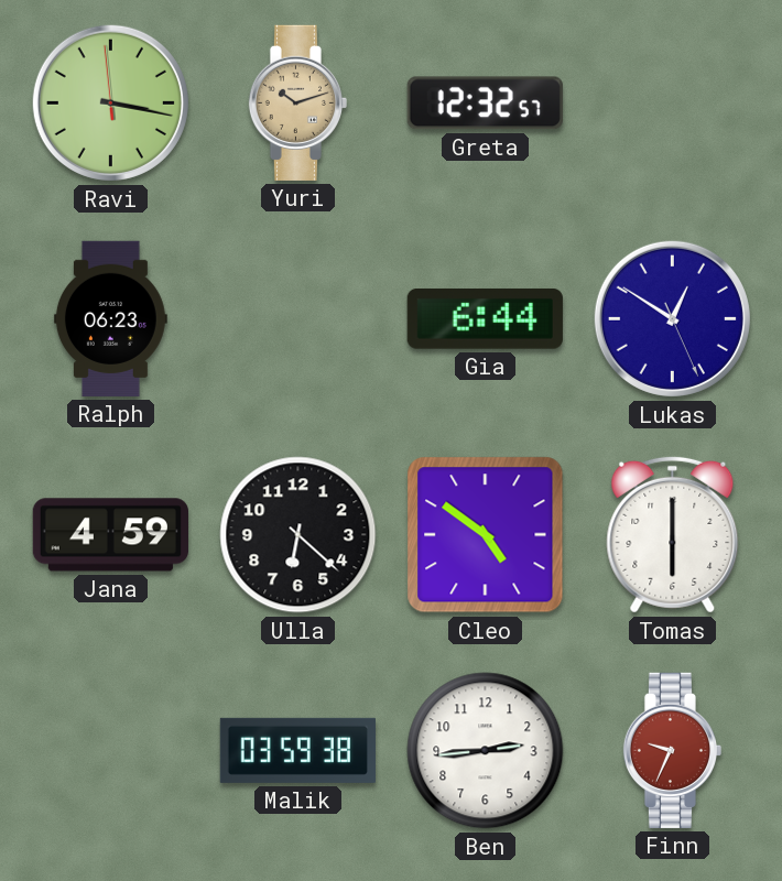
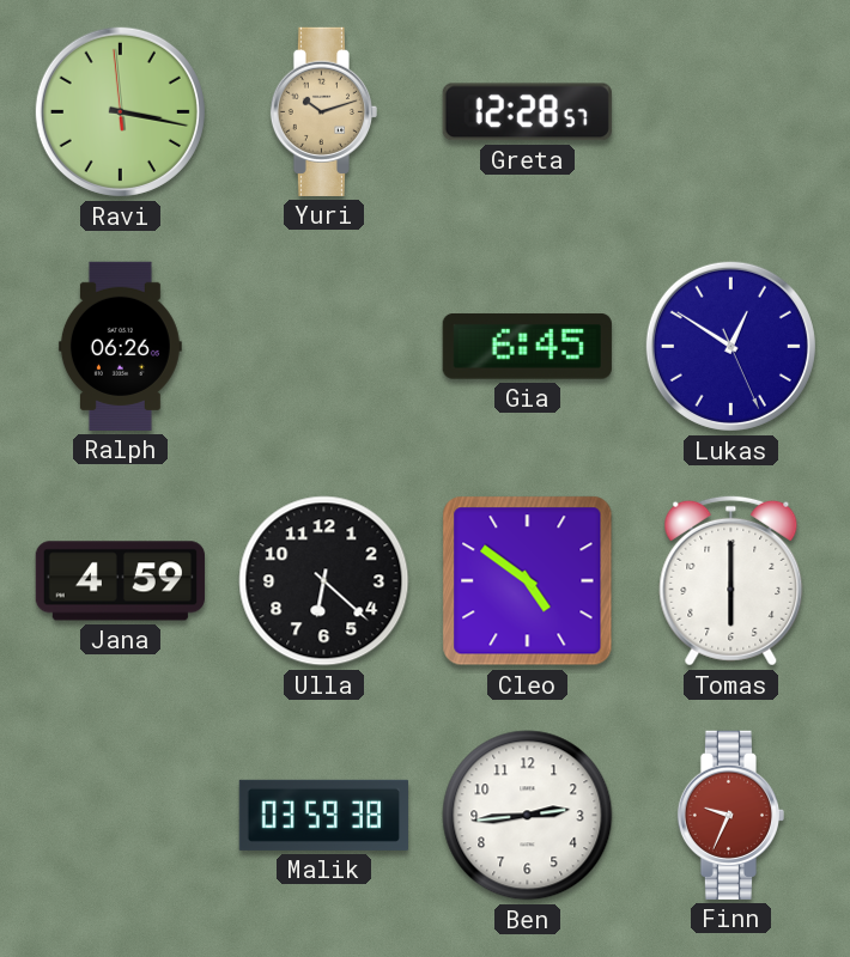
Greta: 12:32 -> 12:28
Ralph: 06:23 -> 06:26
Gia: 6:44 -> 6:45
